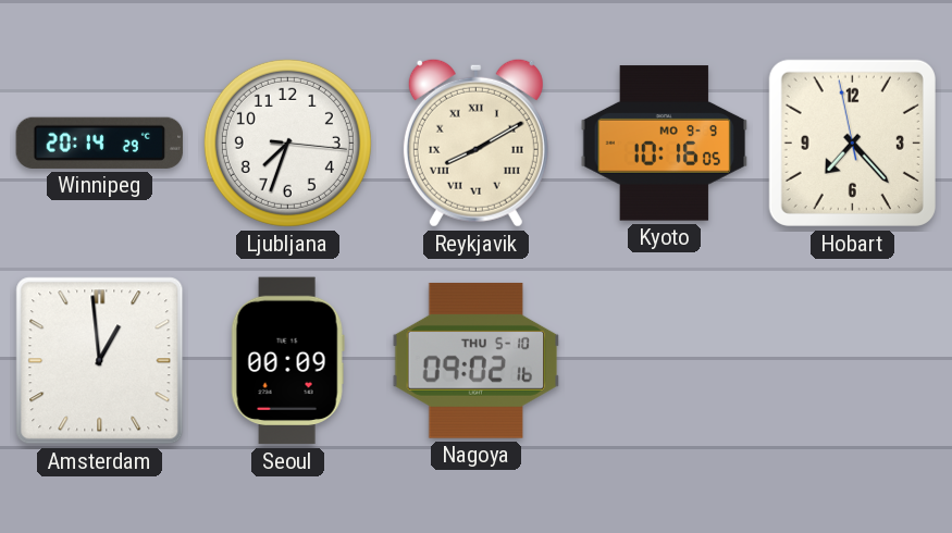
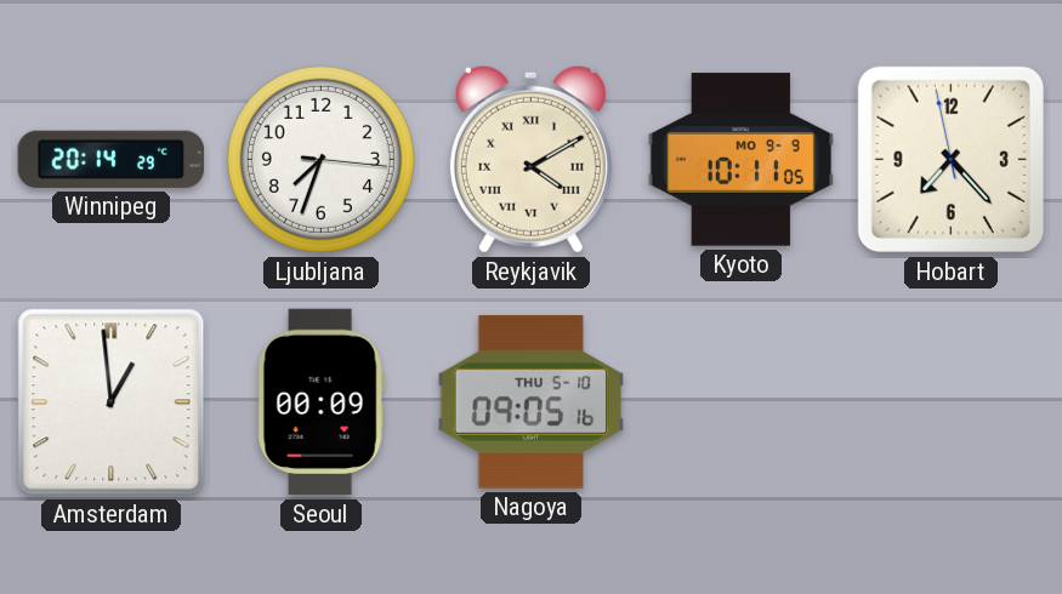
Reykjavik: 8:10 -> 4:10
Kyoto: 10:16 -> 10:11
Nagoya: 09:02 -> 09:05
